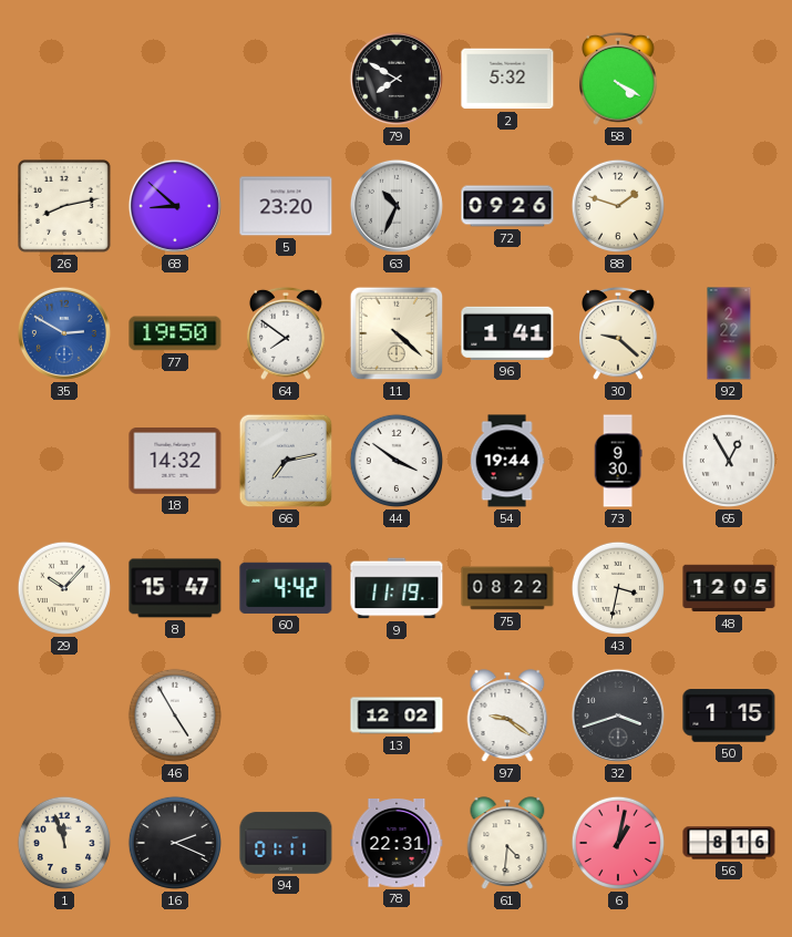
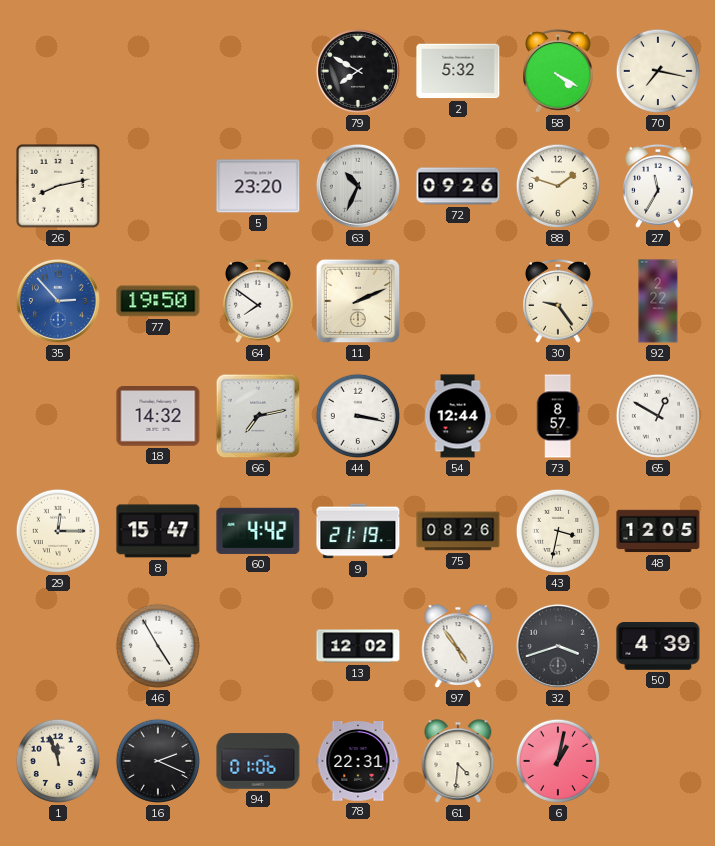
70: none -> 7:17
68: 8:52 -> none
27: none -> 11:35
35: 2:50 -> 2:53
11: 4:22 -> 2:11
96: 1:41 -> none
30: 9:22 -> 9:24
44: 3:51 -> 3:17
54: 19:44 -> 12:44
73: 9:30 -> 8:57
65: 12:55 -> 12:50
29: 10:07 -> 12:15
9: 11:19 -> 21:19
75: 08:22 -> 08:26
97: 9:21 -> 4:54
50: 1:15 -> 4:39
94: 01:11 -> 01:06
56: 8:16 -> none
